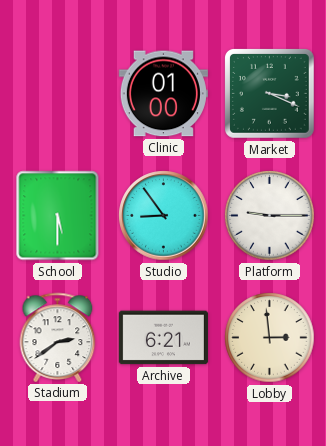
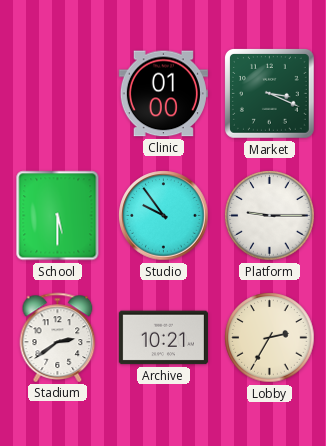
Studio: 8:54 -> 9:54
Archive: 6:21 -> 10:21
Lobby: 2:59 -> 2:35
